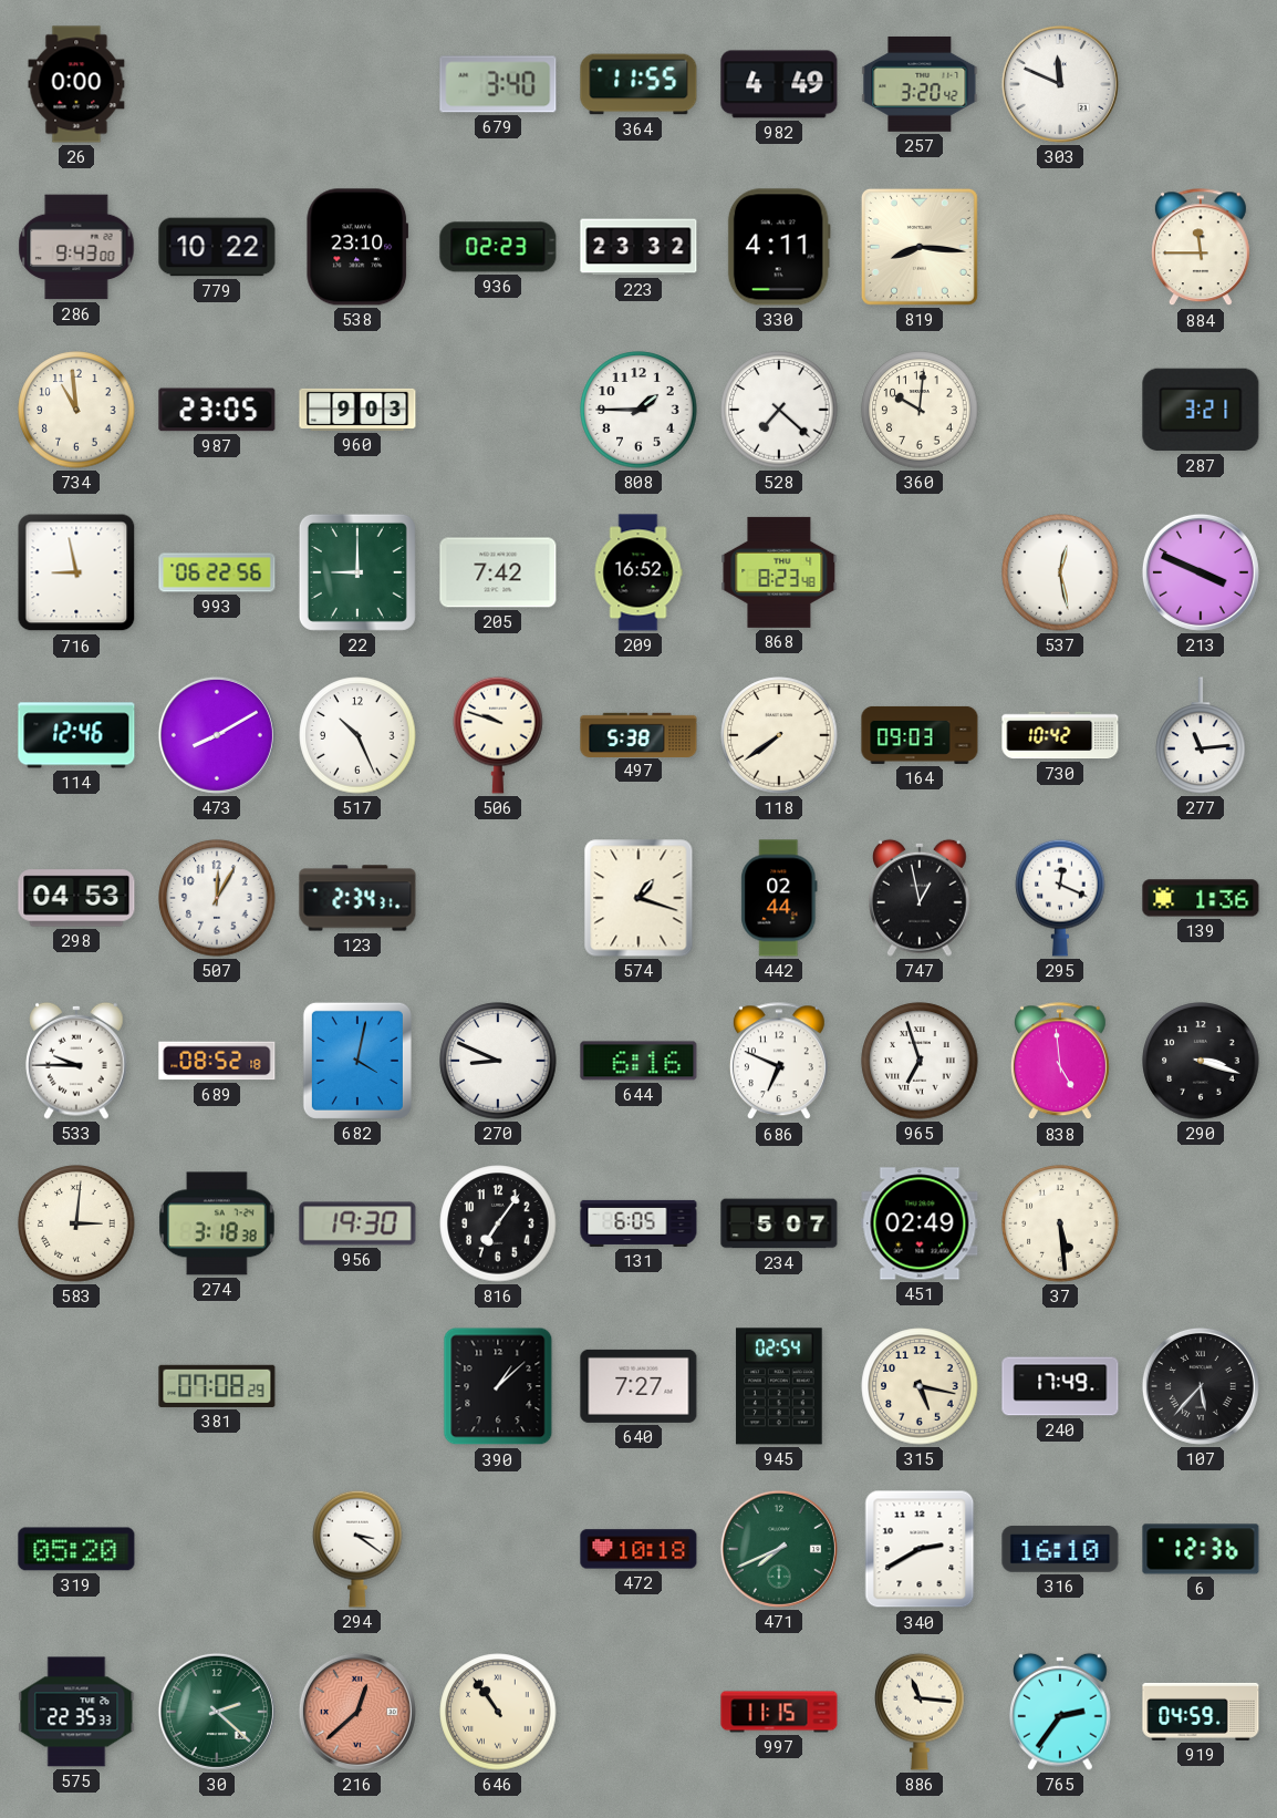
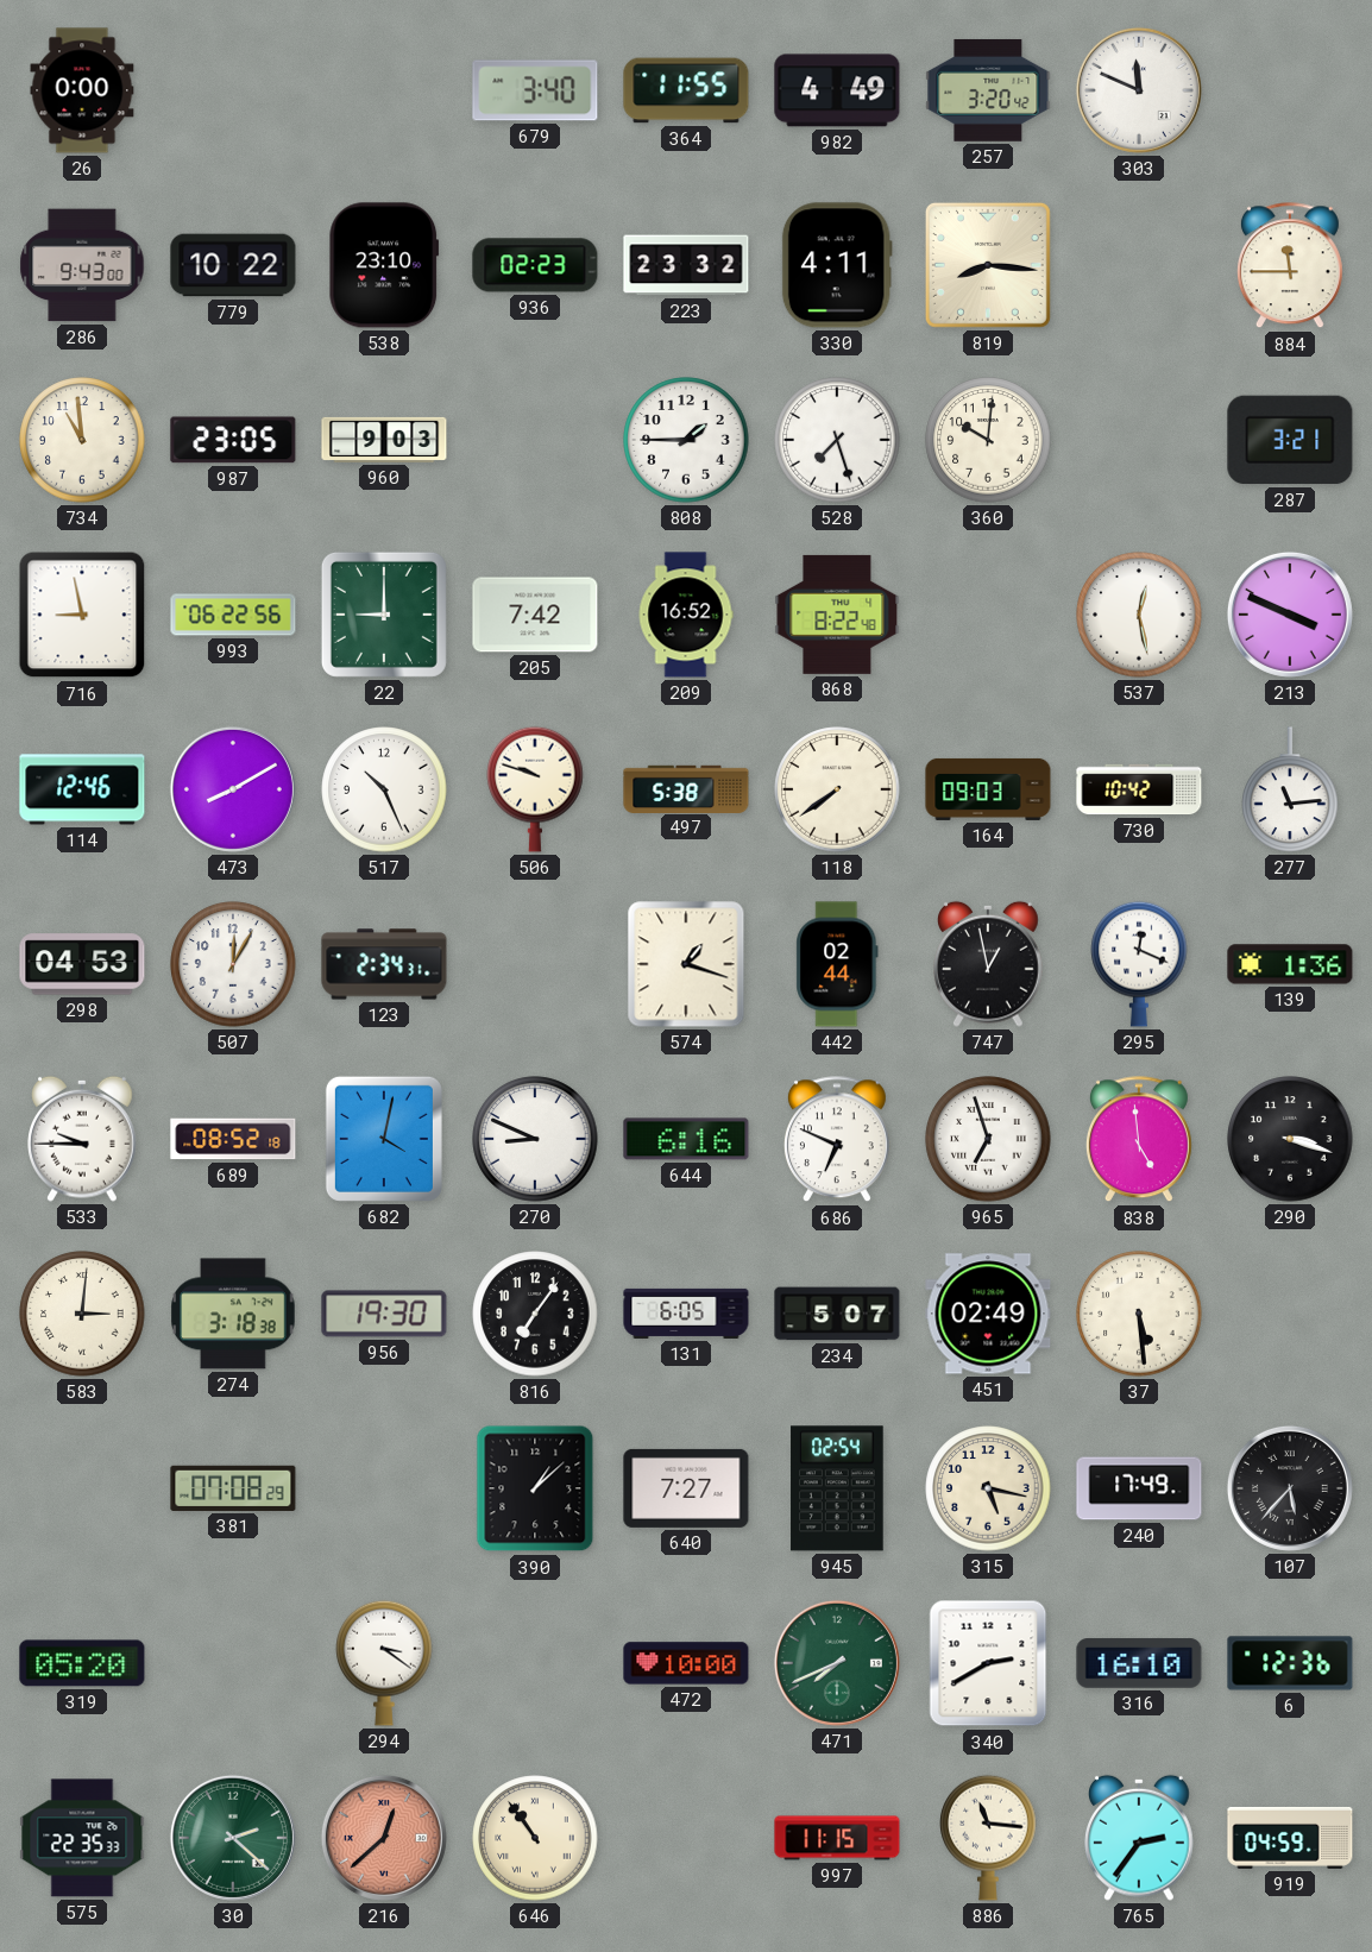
528: 7:22 -> 7:27
868: 8:23 -> 8:22
472: 10:18 -> 10:00
